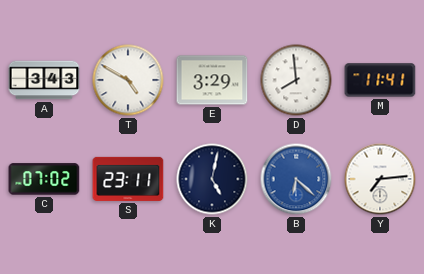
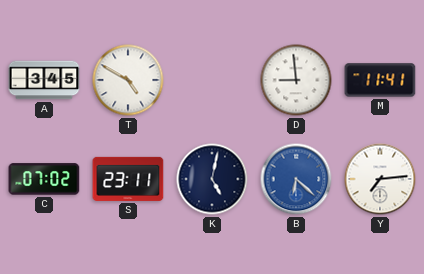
A: 3:43 -> 3:45
E: 3:29 -> none
D: 7:59 -> 8:59
